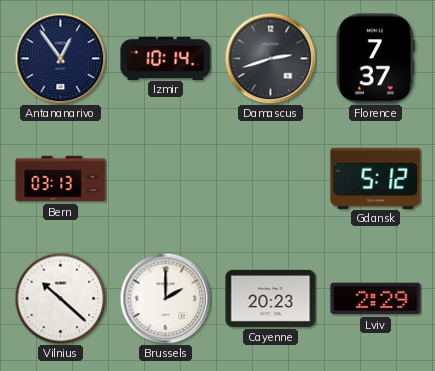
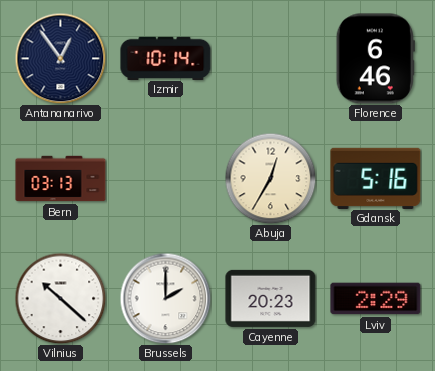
Damascus: 2:42 -> none
Florence: 7:37 -> 6:46
Abuja: none -> 12:35
Gdansk: 5:12 -> 5:16
